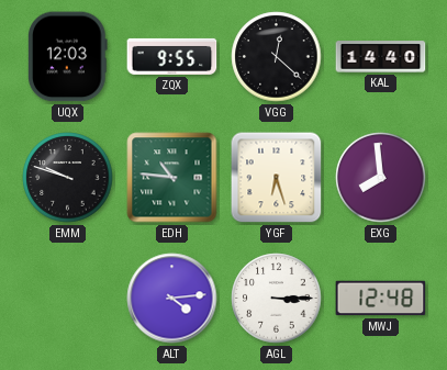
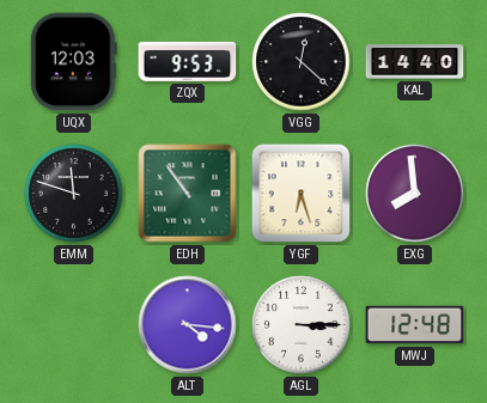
ZQX: 9:55 -> 9:53
EMM: 9:48 -> 11:48
EDH: 10:46 -> 10:54
ALT: 4:14 -> 4:16
